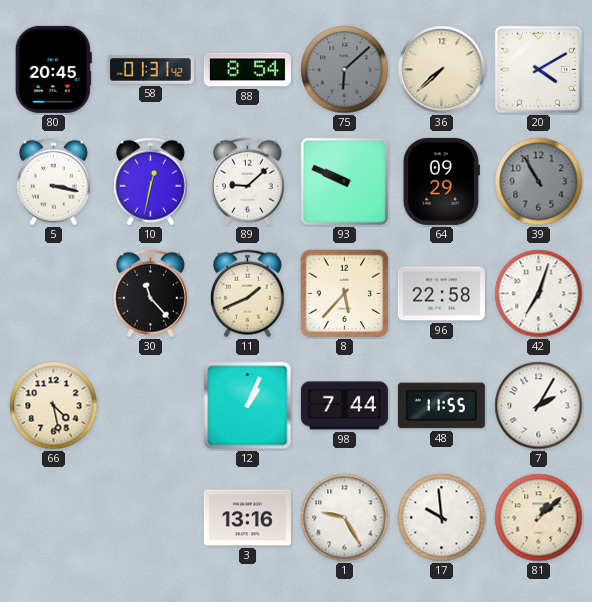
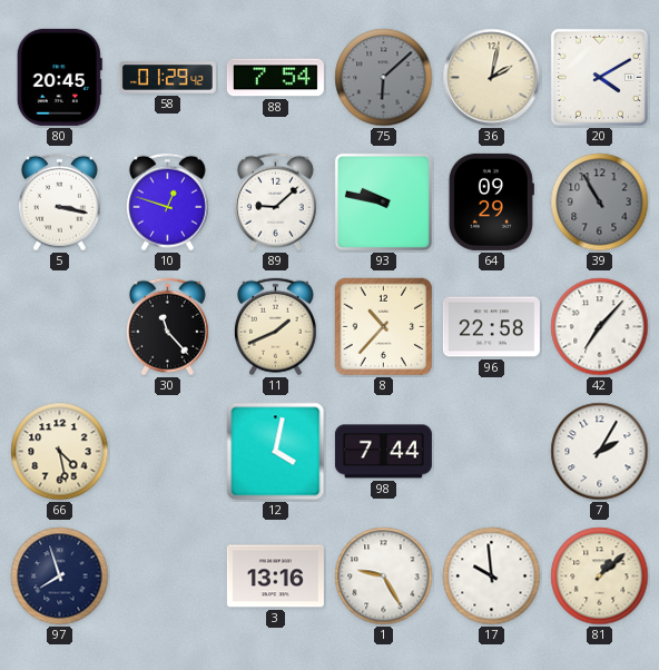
58: 01:31 -> 01:29
88: 8:54 -> 7:54
36: 7:38 -> 2:02
10: 12:32 -> 12:48
93: 9:49 -> 9:47
8: 5:37 -> 10:37
42: 7:03 -> 7:07
12: 1:04 -> 4:02
48: 11:55 -> none
97: none -> 7:57
